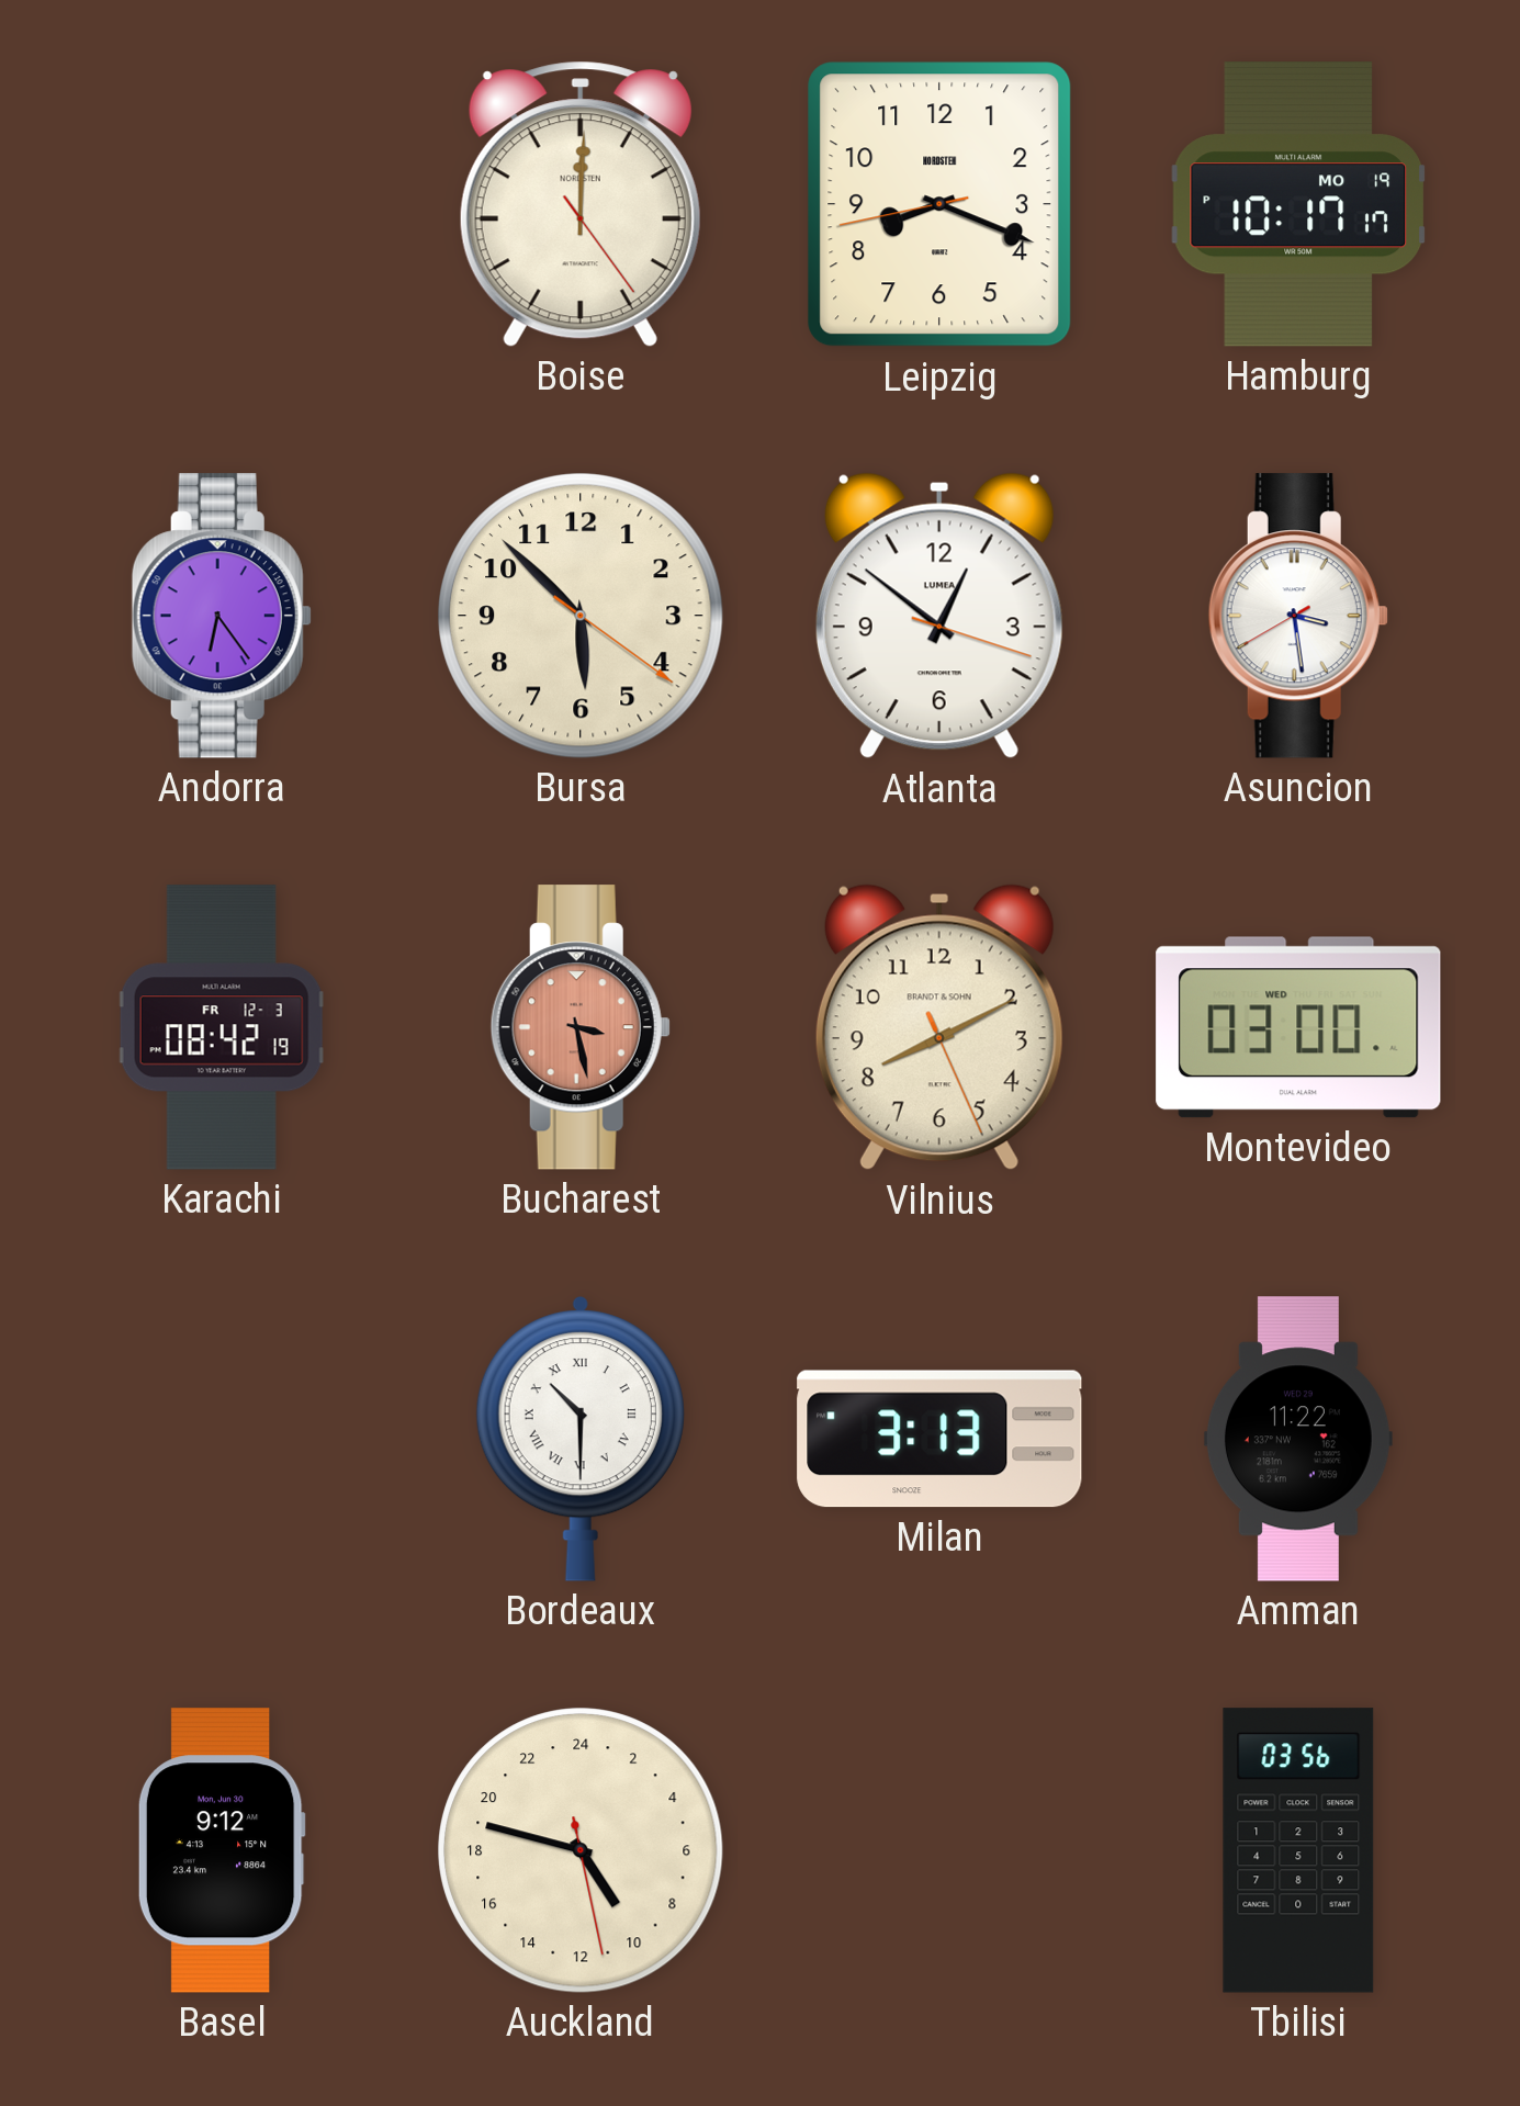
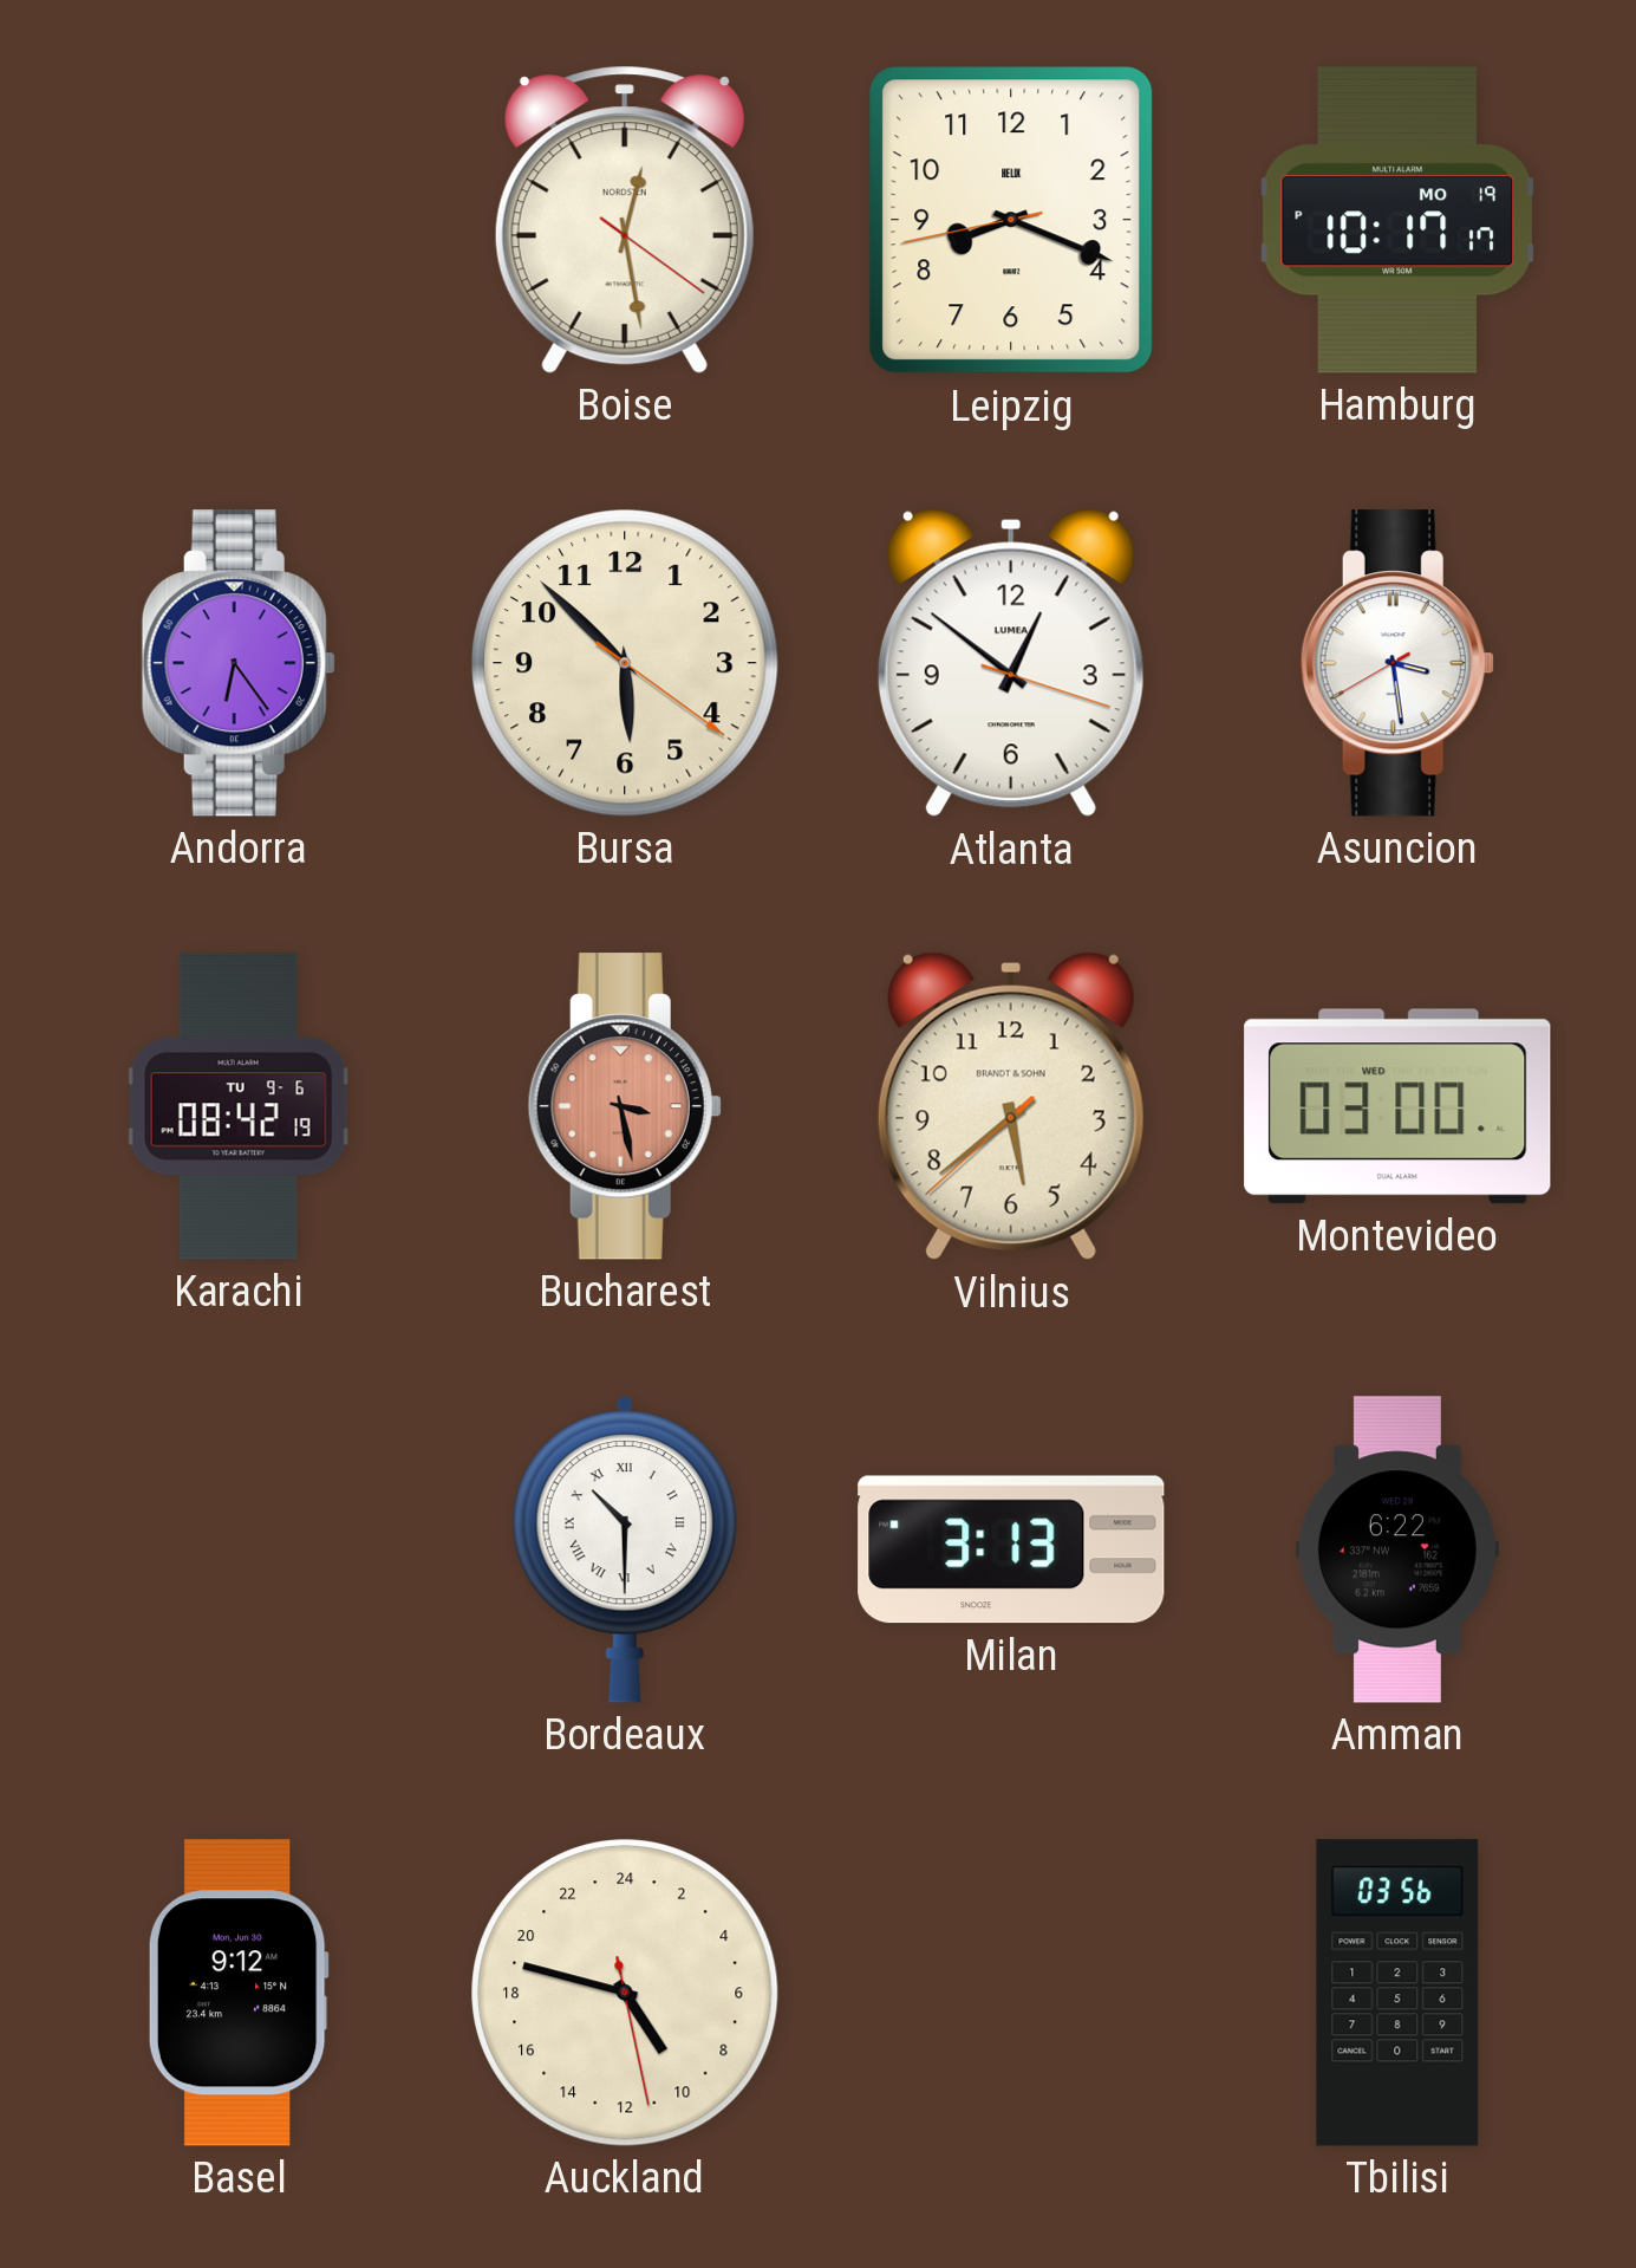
Boise: 12:00 -> 12:28
Leipzig brand: NORDSTEN -> HELIX
Karachi date: FR 12-3 -> TU 9-6
Vilnius: 8:10 -> 5:38
Amman: 11:22 -> 6:22
